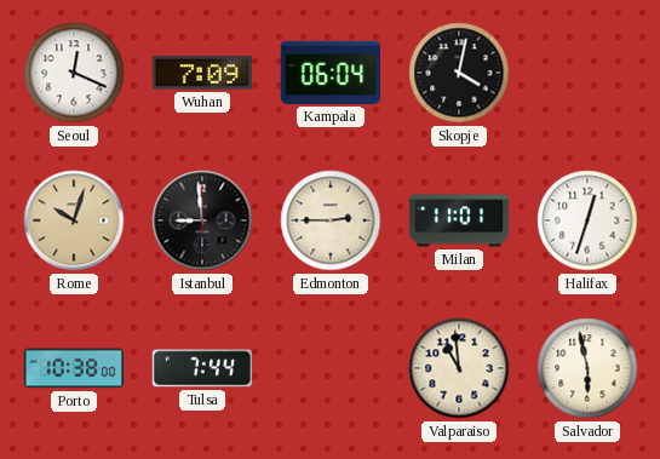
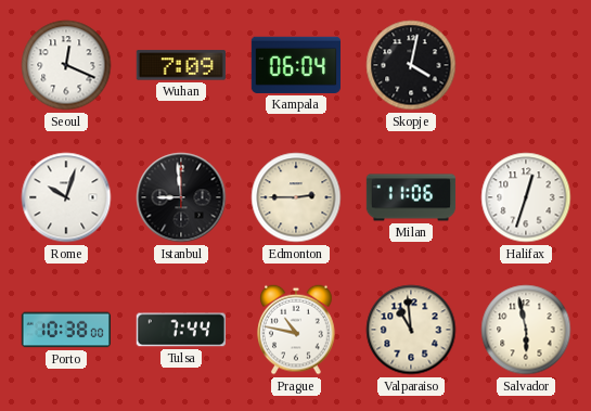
Rome dial: champagne -> white
Milan: 11:01 -> 11:06
Prague: none -> 10:47
